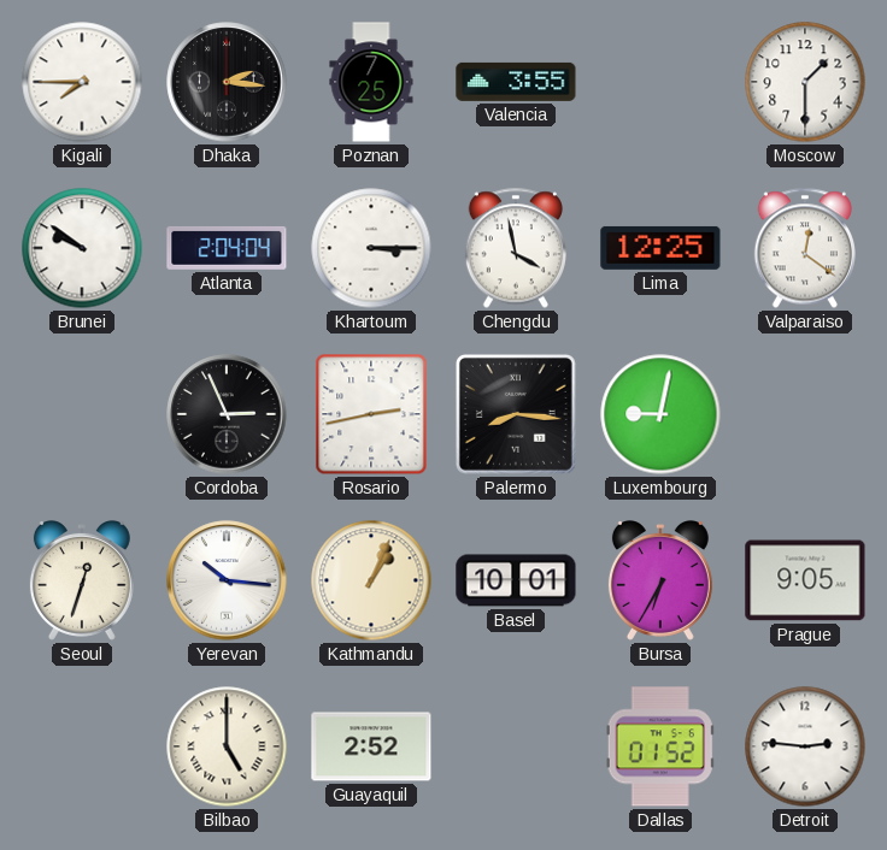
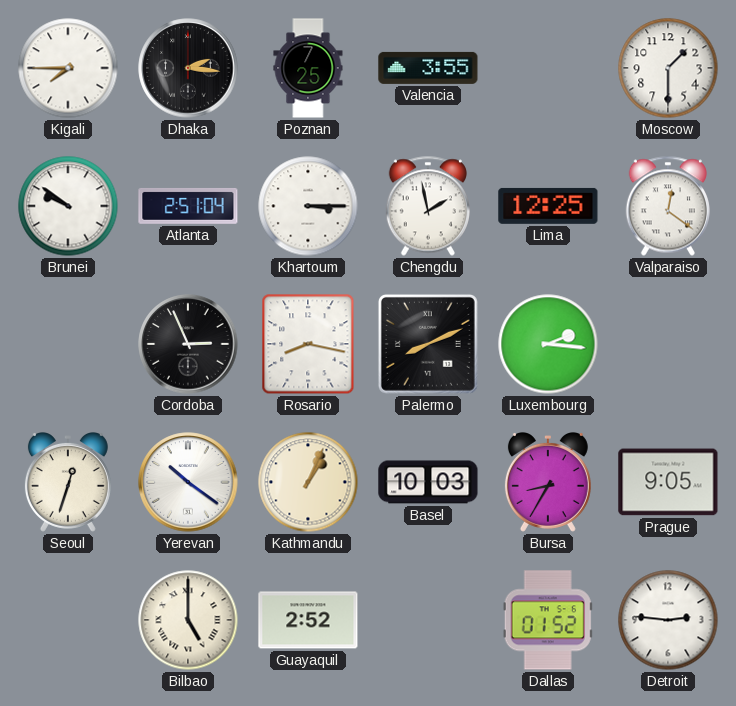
Atlanta: 2:04 -> 2:51
Chengdu: 3:58 -> 1:58
Rosario: 2:43 -> 8:17
Palermo: 8:16 -> 8:11
Luxembourg: 9:02 -> 2:16
Yerevan: 10:16 -> 10:21
Basel: 10:01 -> 10:03
Bursa: 6:35 -> 8:35
